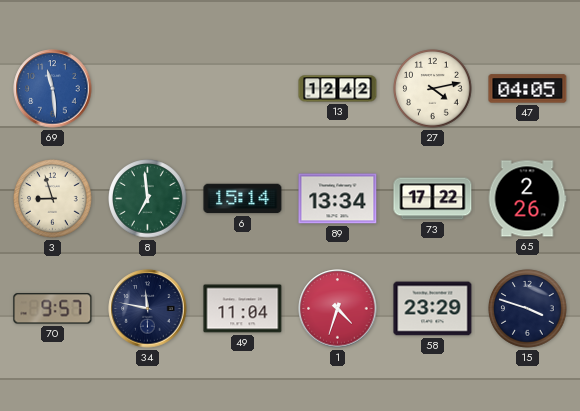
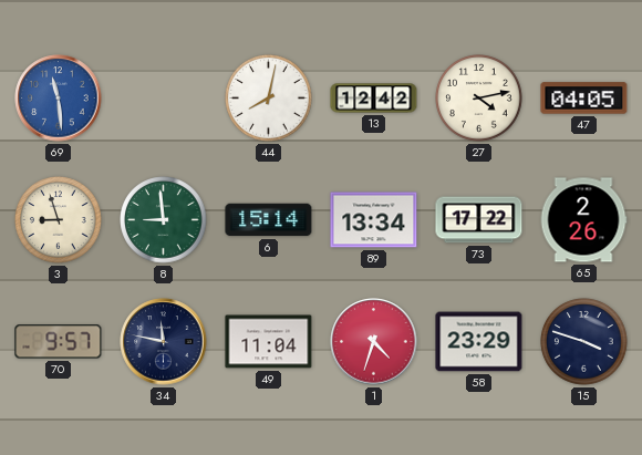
44: none -> 8:02
8: 6:59 -> 8:59
